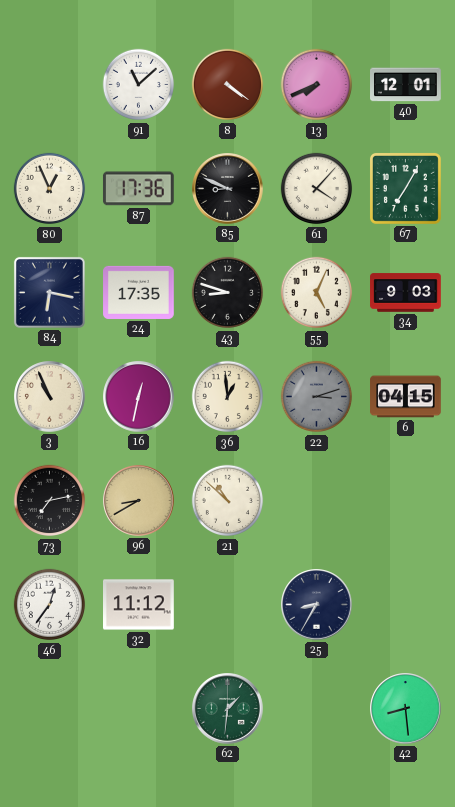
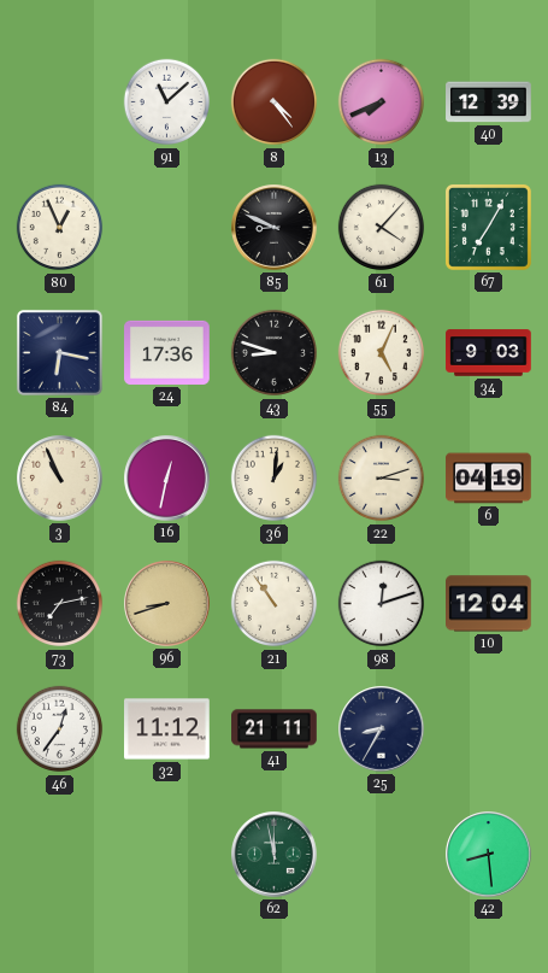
8: 4:21 -> 4:24
40: 12:01 -> 12:39
87: 17:36 -> none
24: 17:35 -> 17:36
36: 12:59 -> 1:01
22 dial: grey -> cream
6: 04:15 -> 04:19
96: 8:40 -> 8:42
21: 10:52 -> 10:54
98: none -> 12:12
10: none -> 12:04
41: none -> 21:11
62: 1:31 -> 11:58
